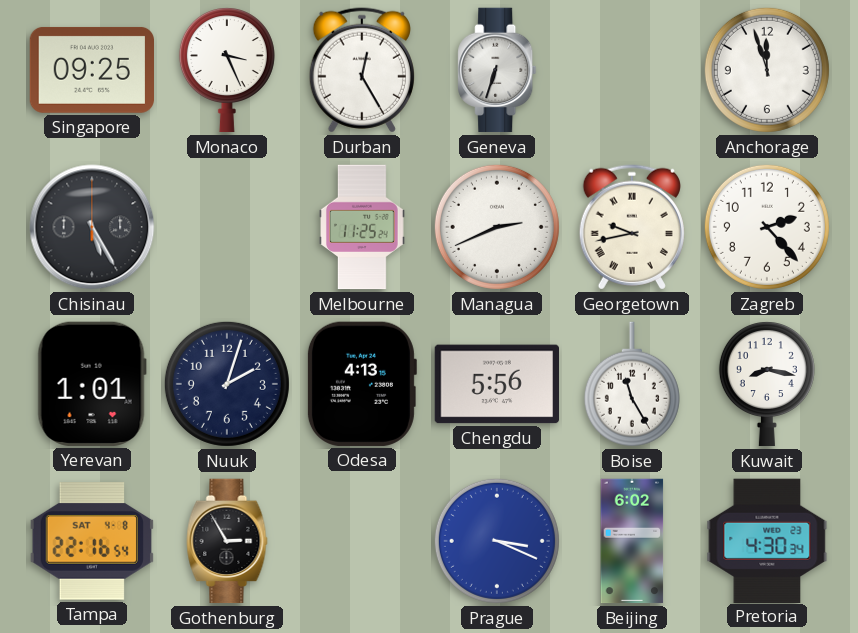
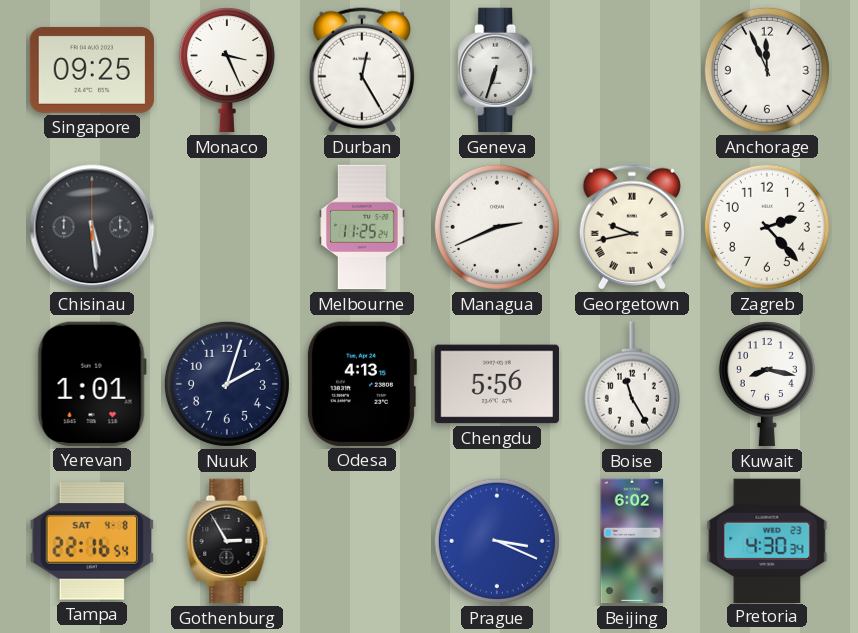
Anchorage: 11:57 -> 11:56
Chisinau: 5:25 -> 5:29
